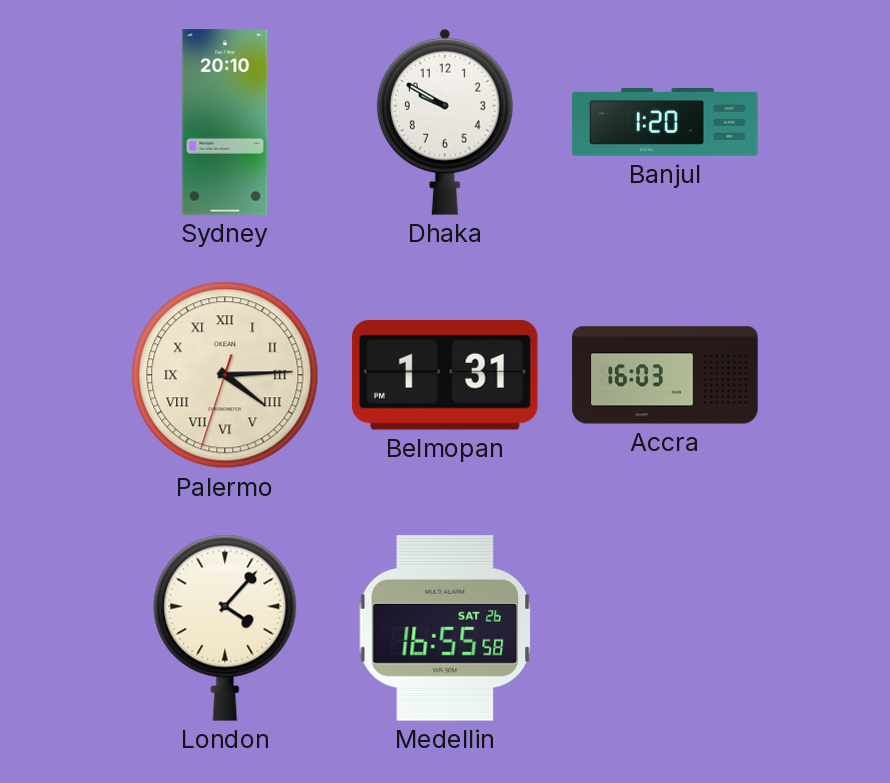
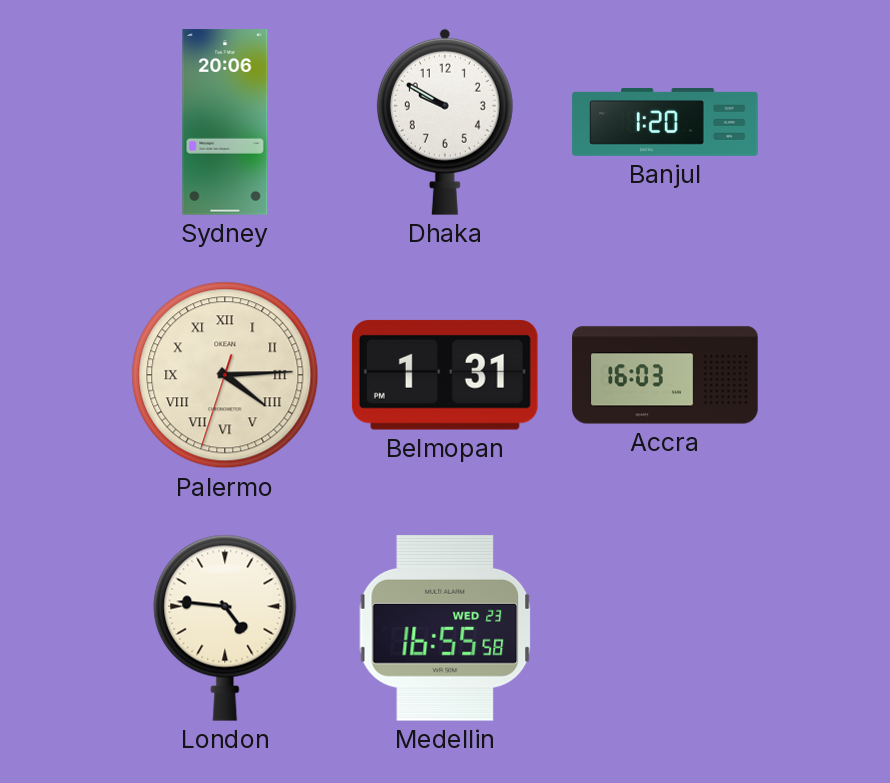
Sydney: 20:10 -> 20:06
London: 4:07 -> 4:46
Medellin date: SAT 26 -> WED 23
